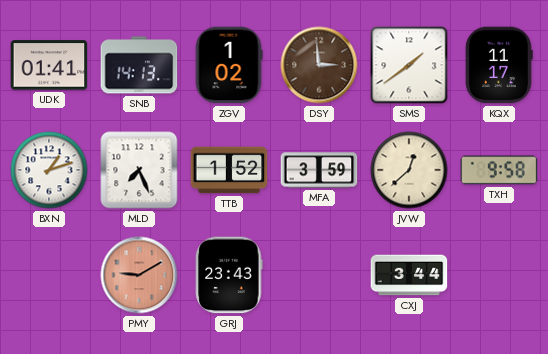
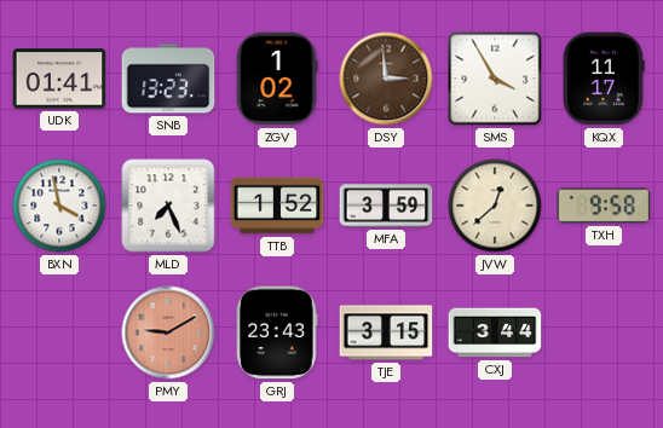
SNB: 14:13 -> 13:23
SMS: 1:39 -> 3:55
BXN: 1:12 -> 3:58
TJE: none -> 3:15
